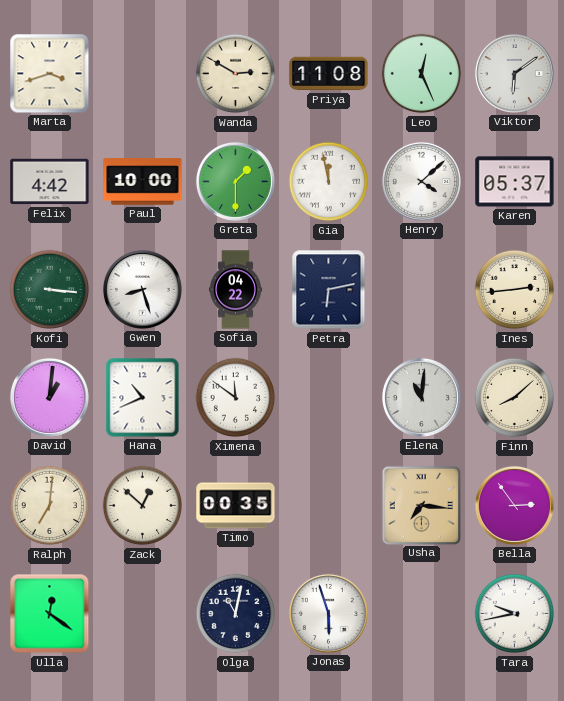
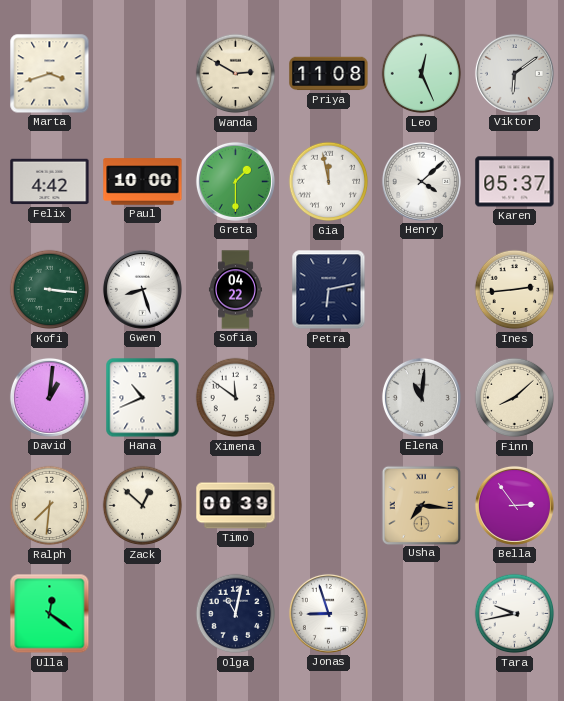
Ralph: 7:01 -> 7:31
Timo: 00:35 -> 00:39
Jonas: 5:57 -> 8:57
